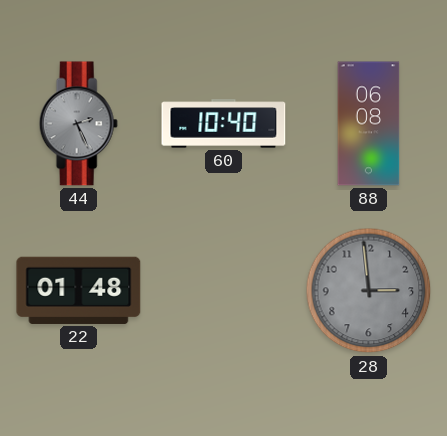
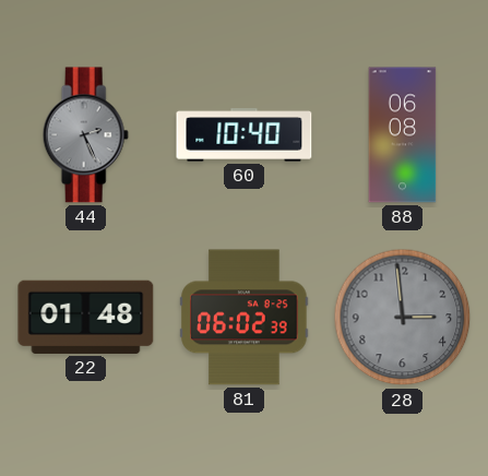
81: none -> 06:02
